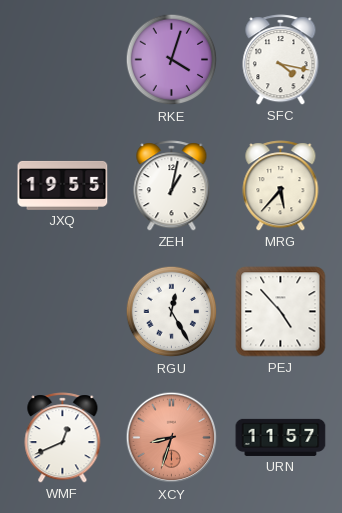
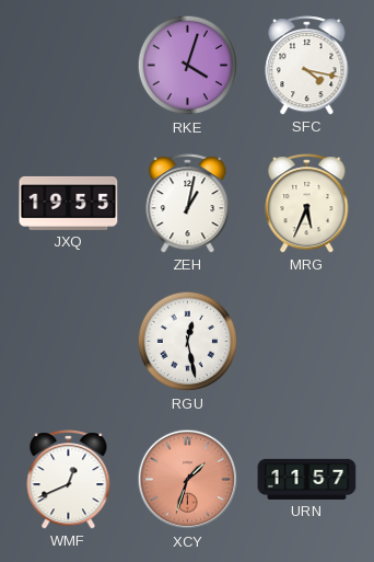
MRG: 5:37 -> 5:34
RGU: 12:25 -> 12:28
PEJ: 4:53 -> none
XCY: 8:33 -> 1:33
